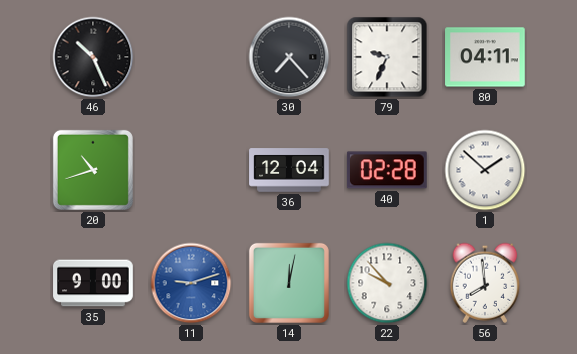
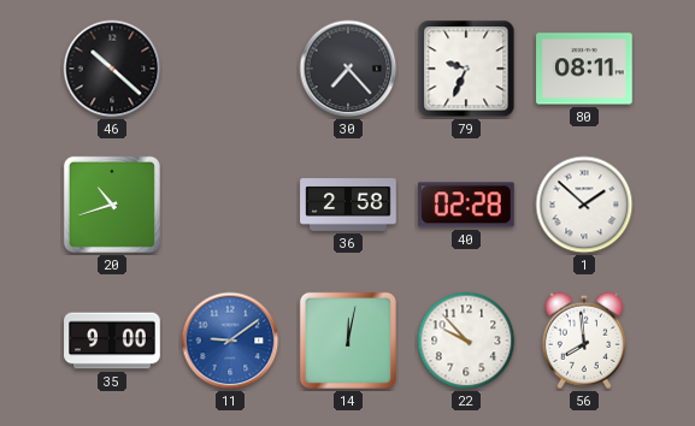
46: 10:26 -> 10:22
80: 04:11 -> 08:11
36: 12:04 -> 2:58
11: 9:12 -> 9:09
